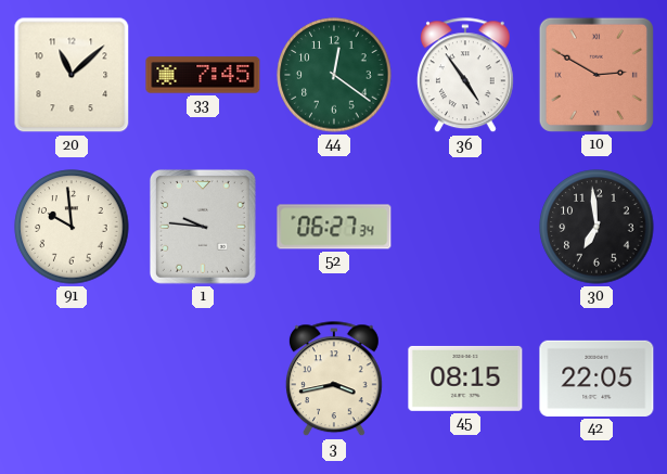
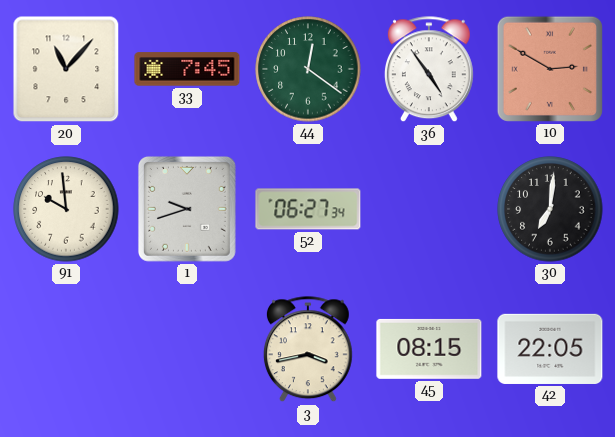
20: 11:08 -> 11:07
1: 9:46 -> 9:42
30: 6:59 -> 7:01
